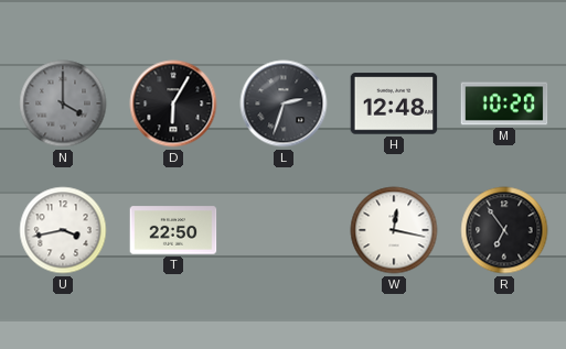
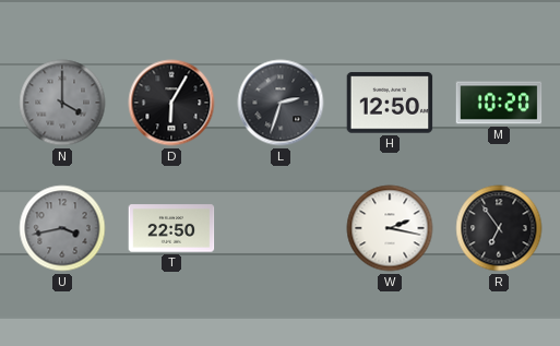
H: 12:48 -> 12:50
U dial: white -> grey
W: 12:17 -> 2:17
